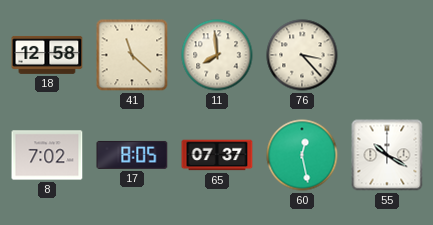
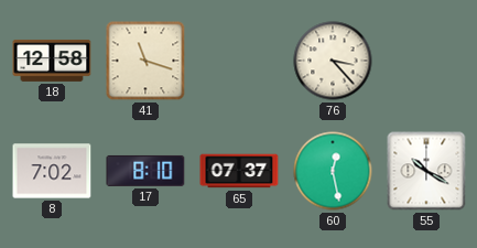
41: 11:22 -> 11:18
11: 7:59 -> none
17: 8:05 -> 8:10
